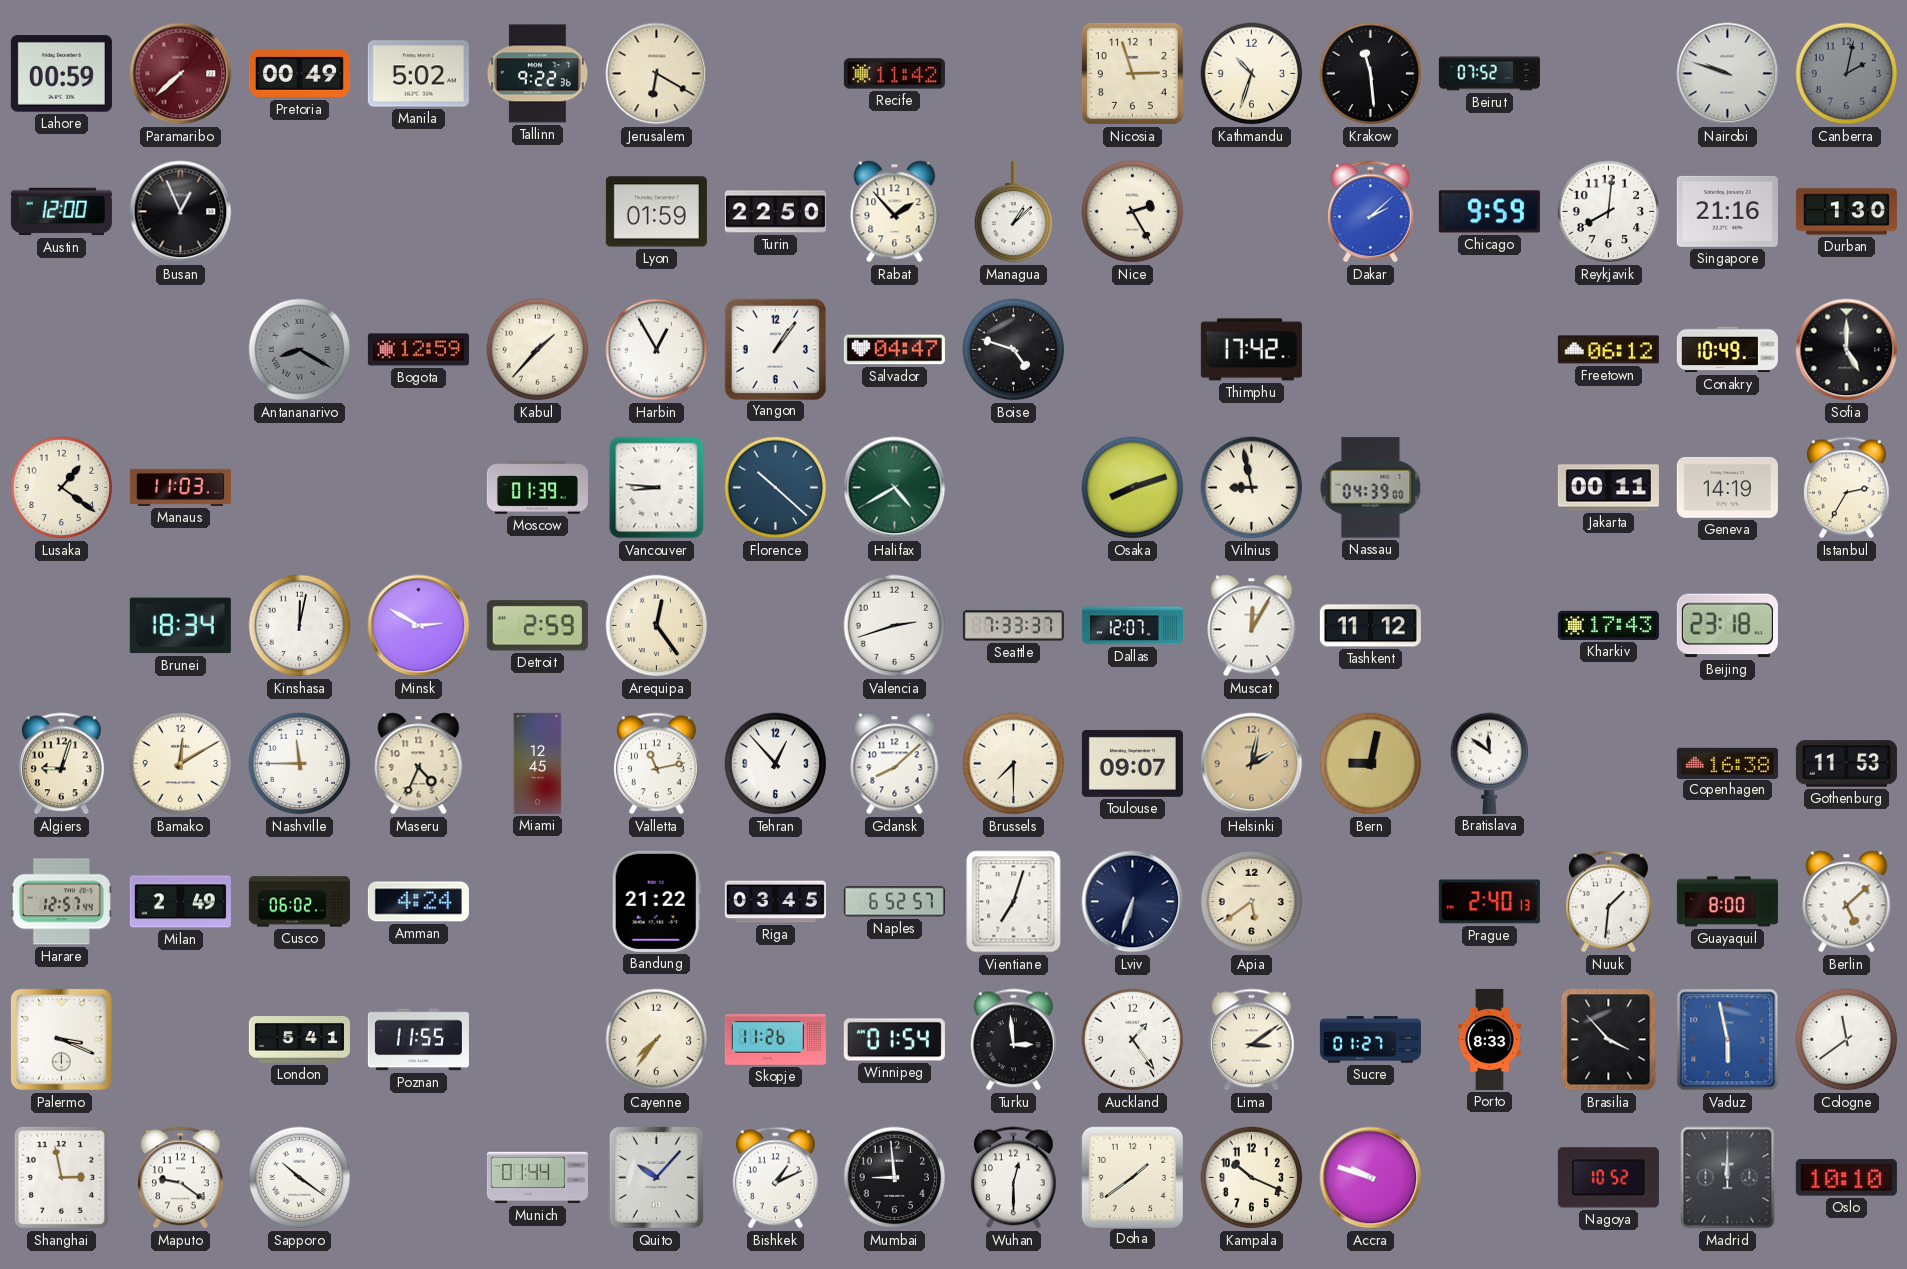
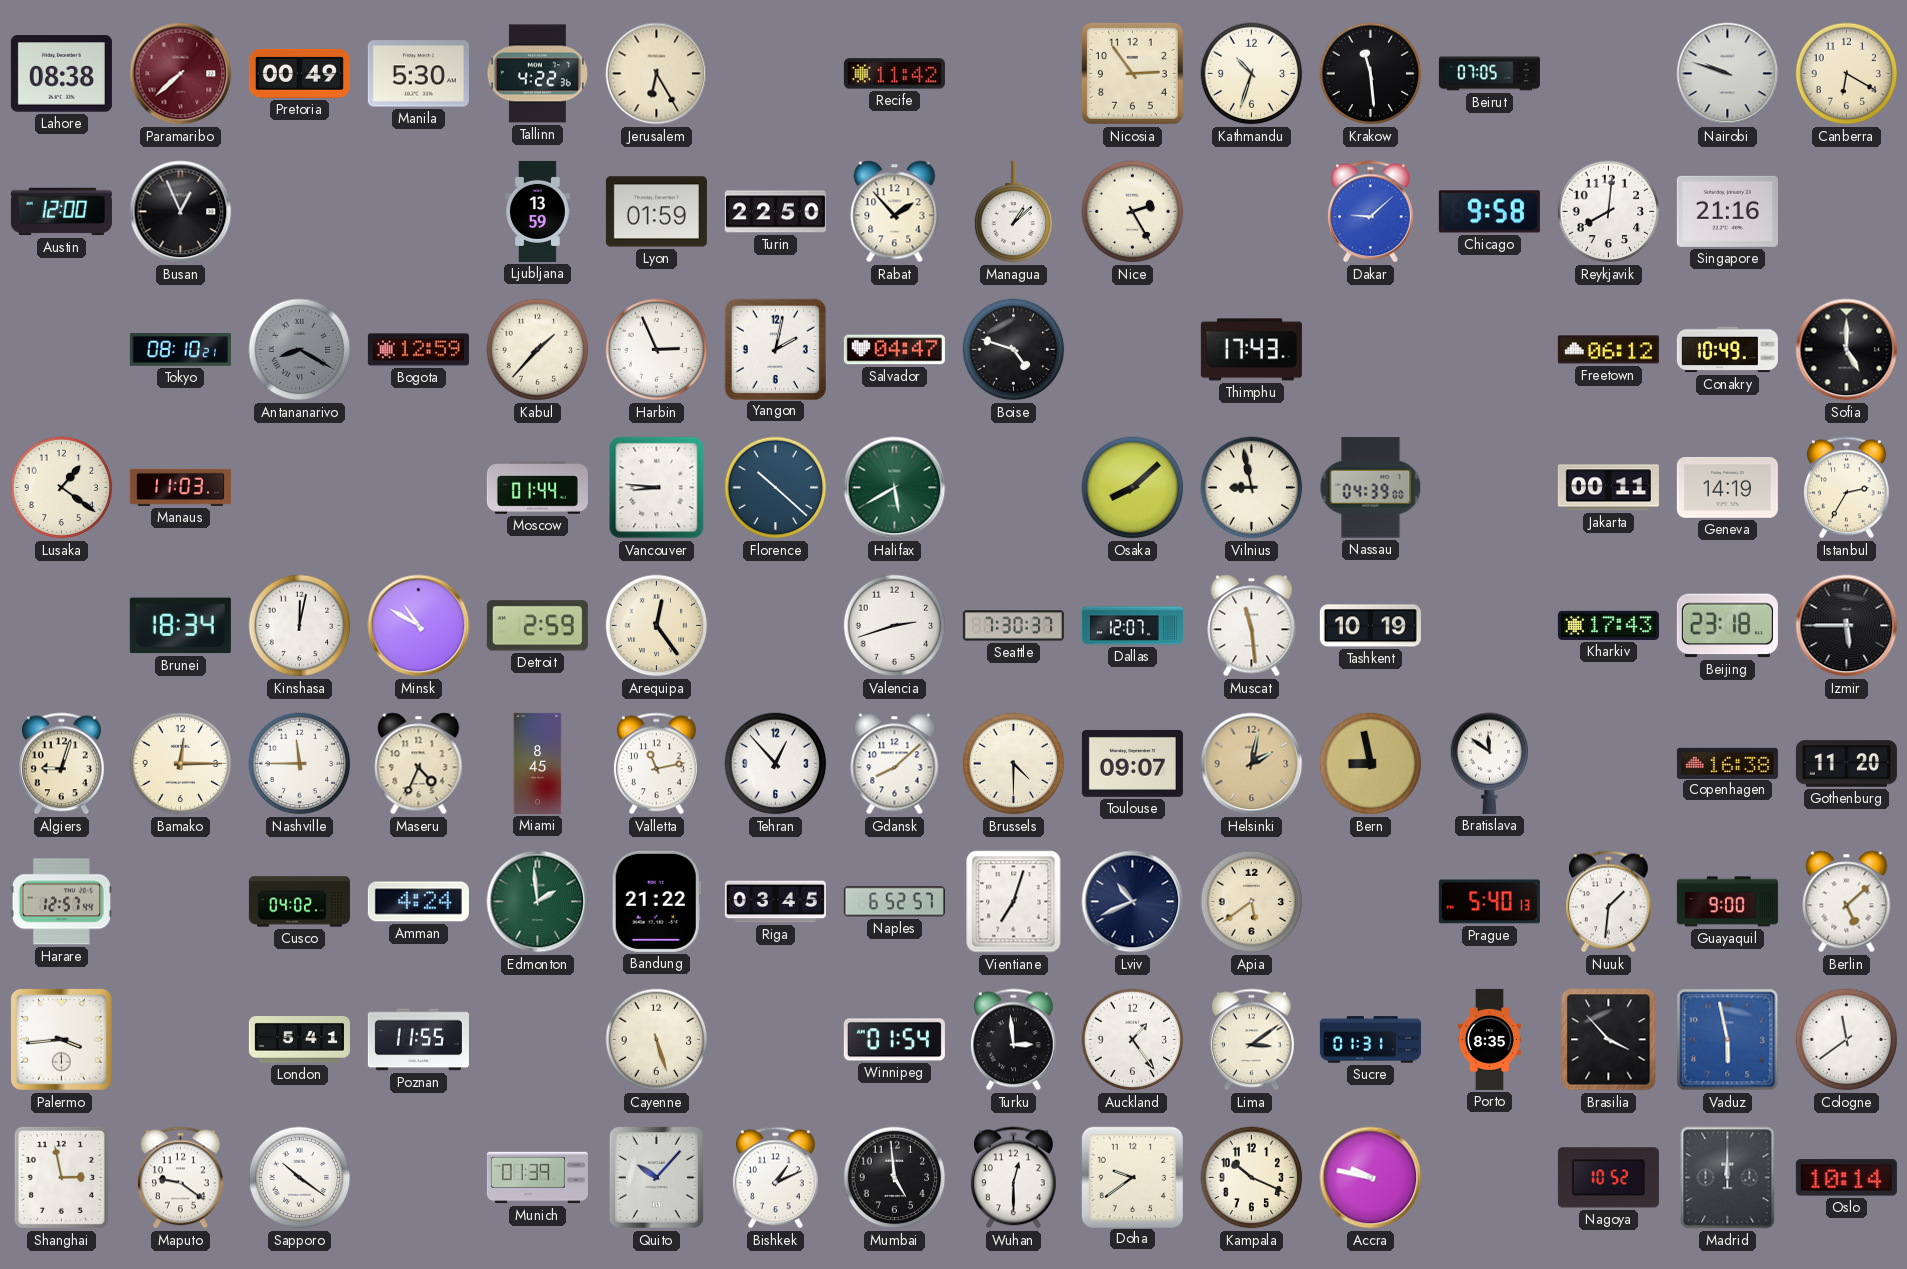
Lahore: 00:59 -> 08:38
Manila: 5:02 -> 5:30
Tallinn: 9:22 -> 4:22
Jerusalem: 6:20 -> 6:25
Nicosia: 2:57 -> 2:54
Beirut: 07:52 -> 07:05
Canberra: 2:02 -> 6:20
Canberra dial: grey -> cream
Ljubljana: none -> 13:59
Dakar: 2:08 -> 9:08
Chicago: 9:59 -> 9:58
Durban: 1:30 -> none
Tokyo: none -> 08:10
Harbin: 12:55 -> 2:56
Yangon: 1:06 -> 2:02
Thimphu: 17:42 -> 17:43
Moscow: 01:39 -> 01:44
Halifax: 4:40 -> 5:40
Osaka: 8:12 -> 8:08
Minsk: 2:50 -> 10:50
Seattle: 7:33 -> 7:30
Muscat: 12:05 -> 11:29
Tashkent: 11:12 -> 10:19
Izmir: none -> 5:45
Bamako: 12:10 -> 12:15
Miami: 12:45 -> 8:45
Brussels: 7:30 -> 4:30
Bern: 9:02 -> 8:58
Gothenburg: 11:53 -> 11:20
Milan: 2:49 -> none
Cusco: 06:02 -> 04:02
Edmonton: none -> 1:59
Lviv: 6:33 -> 10:41
Prague: 2:40 -> 5:40
Guayaquil: 8:00 -> 9:00
Palermo: 3:19 -> 3:44
Cayenne: 7:36 -> 5:27
Skopje: 11:26 -> none
Sucre: 01:27 -> 01:31
Porto: 8:33 -> 8:35
Munich: 01:44 -> 01:39
Mumbai: 8:59 -> 4:59
Doha: 1:39 -> 9:39
Accra: 9:48 -> 9:47
Oslo: 10:10 -> 10:14
